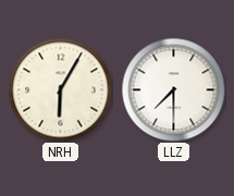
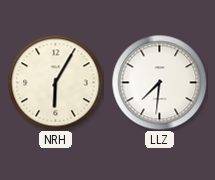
LLZ: 7:30 -> 7:31
